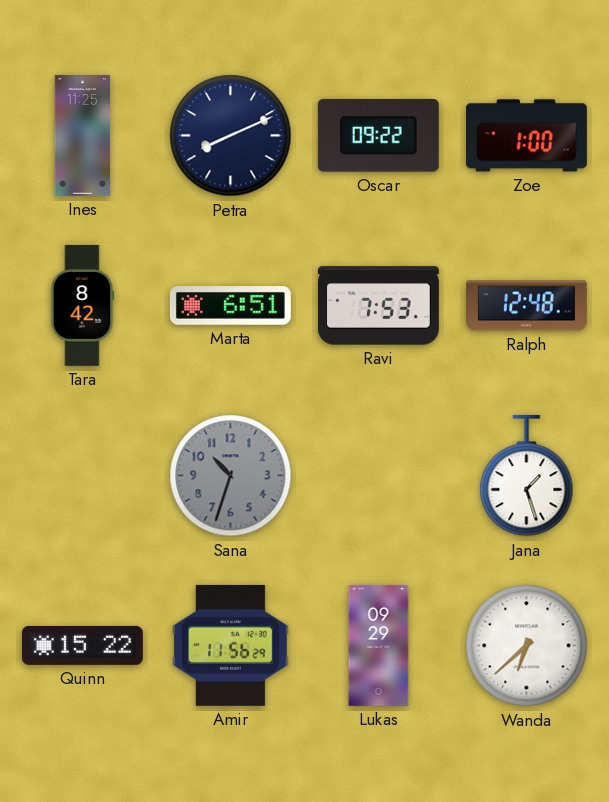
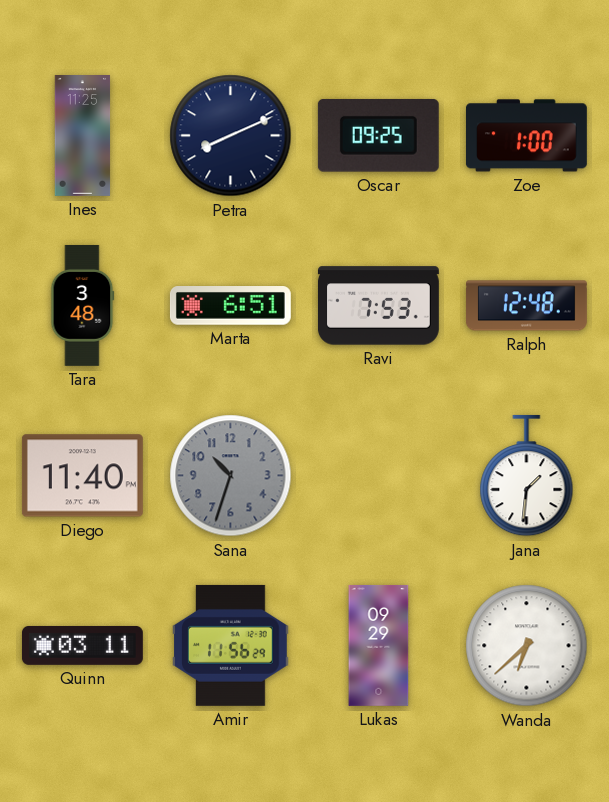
Oscar: 09:22 -> 09:25
Tara: 8:42 -> 3:48
Diego: none -> 11:40
Jana: 1:27 -> 1:31
Quinn: 15:22 -> 03:11
